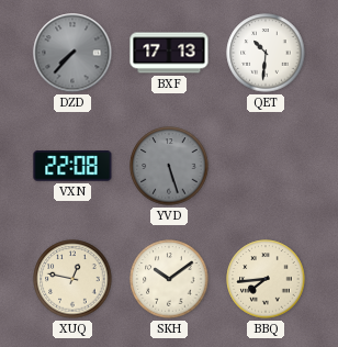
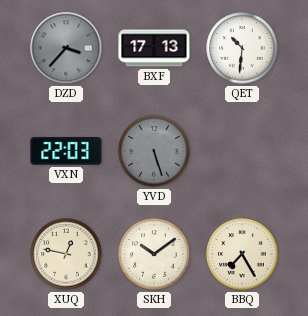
DZD: 7:37 -> 3:37
VXN: 22:08 -> 22:03
BBQ: 7:44 -> 7:25
